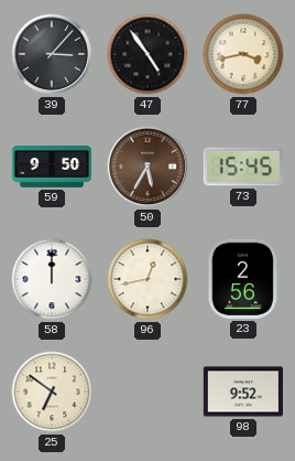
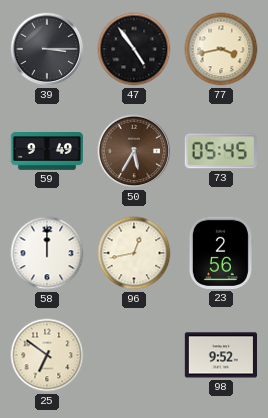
39: 3:07 -> 3:15
59: 9:50 -> 9:49
73: 15:45 -> 05:45
